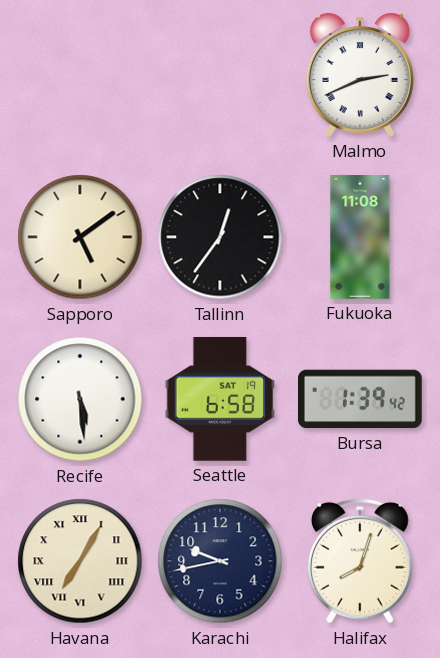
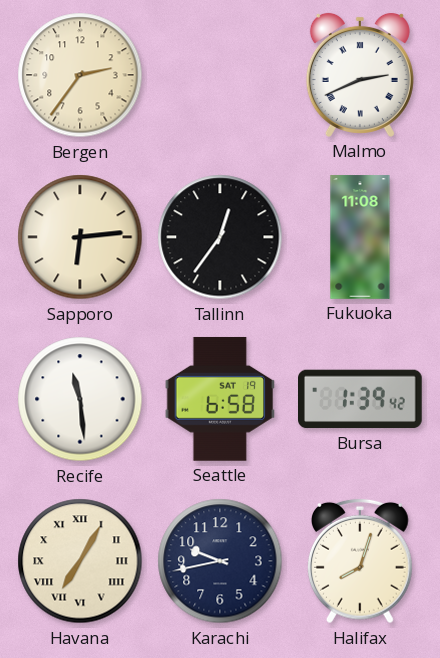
Bergen: none -> 2:36
Sapporo: 5:09 -> 6:14
Recife: 5:29 -> 11:29
